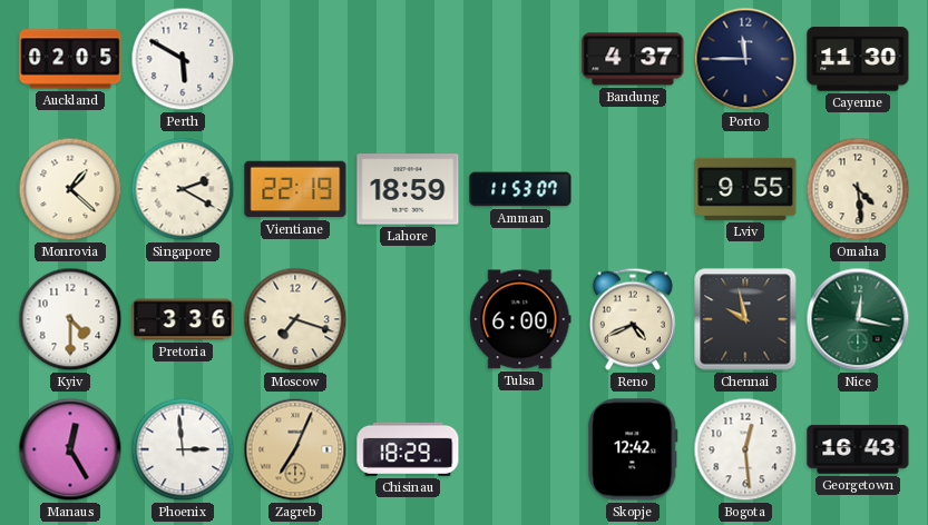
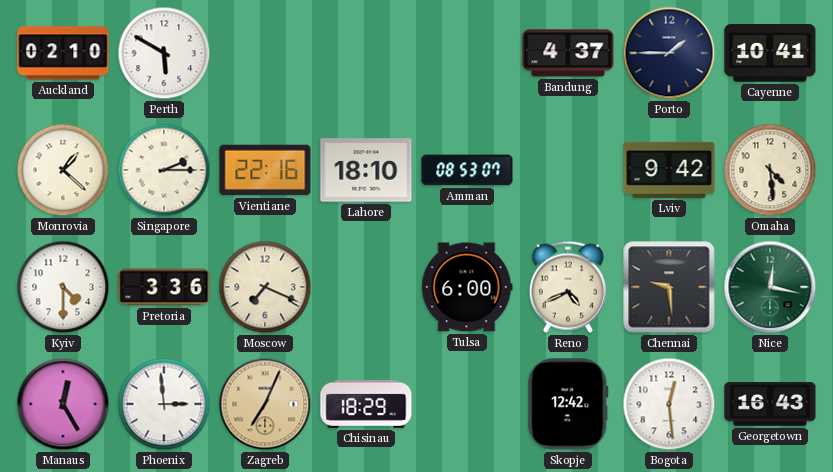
Auckland: 02:05 -> 02:10
Porto: 11:45 -> 1:45
Cayenne: 11:30 -> 10:41
Singapore: 2:20 -> 2:15
Vientiane: 22:19 -> 22:16
Lahore: 18:59 -> 18:10
Amman: 11:53 -> 08:53
Lviv: 9:55 -> 9:42
Moscow: 7:18 -> 7:19
Chennai: 9:58 -> 9:29
